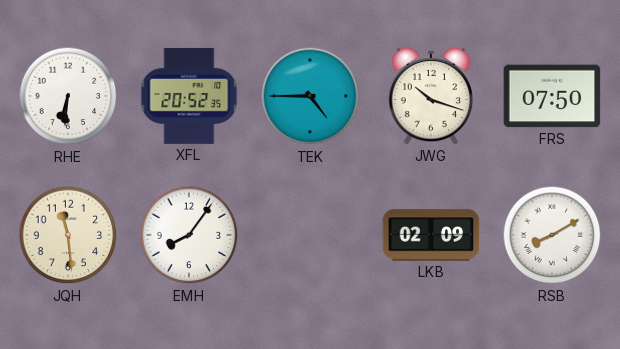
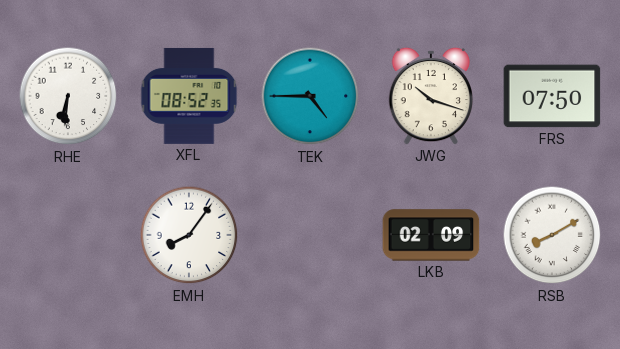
XFL: 20:52 -> 08:52
JQH: 11:29 -> none
